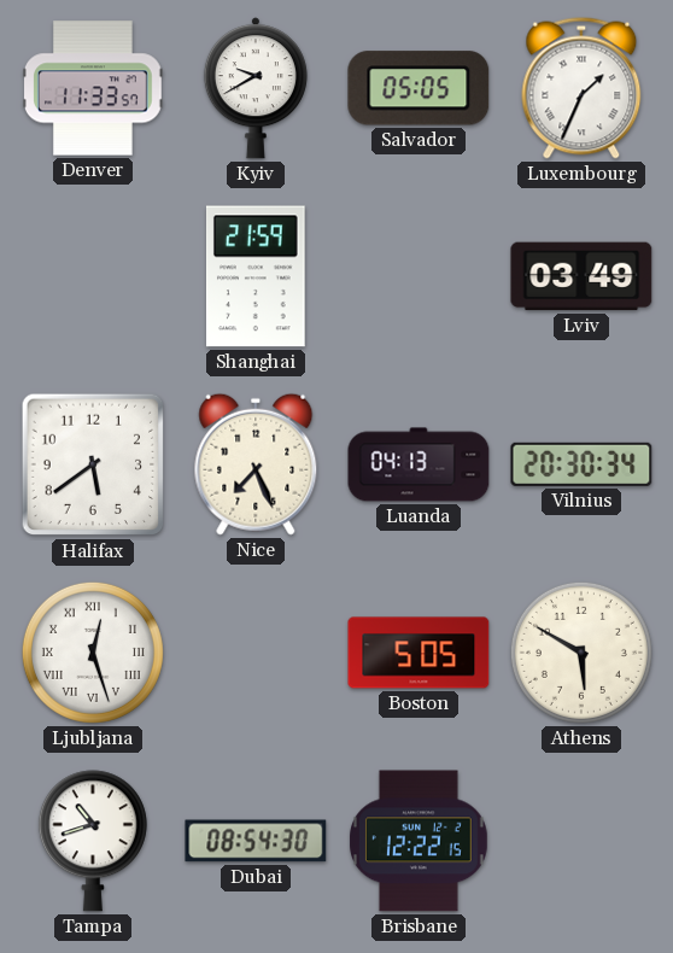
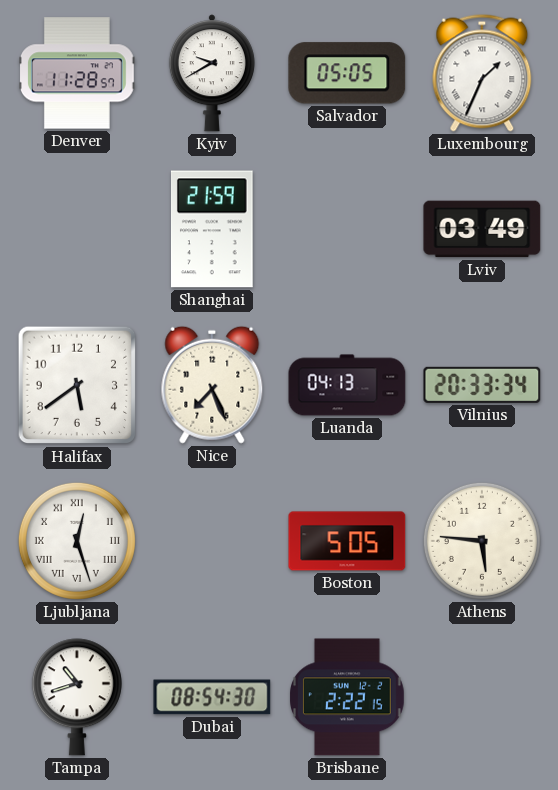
Denver: 11:33 -> 11:28
Vilnius: 20:30 -> 20:33
Athens: 5:50 -> 5:46
Brisbane: 12:22 -> 2:22
